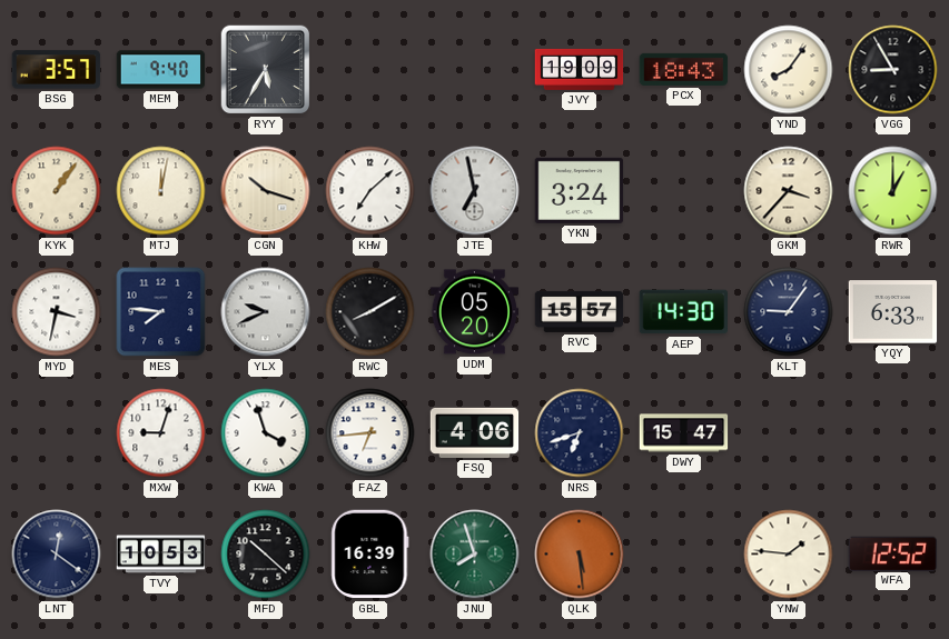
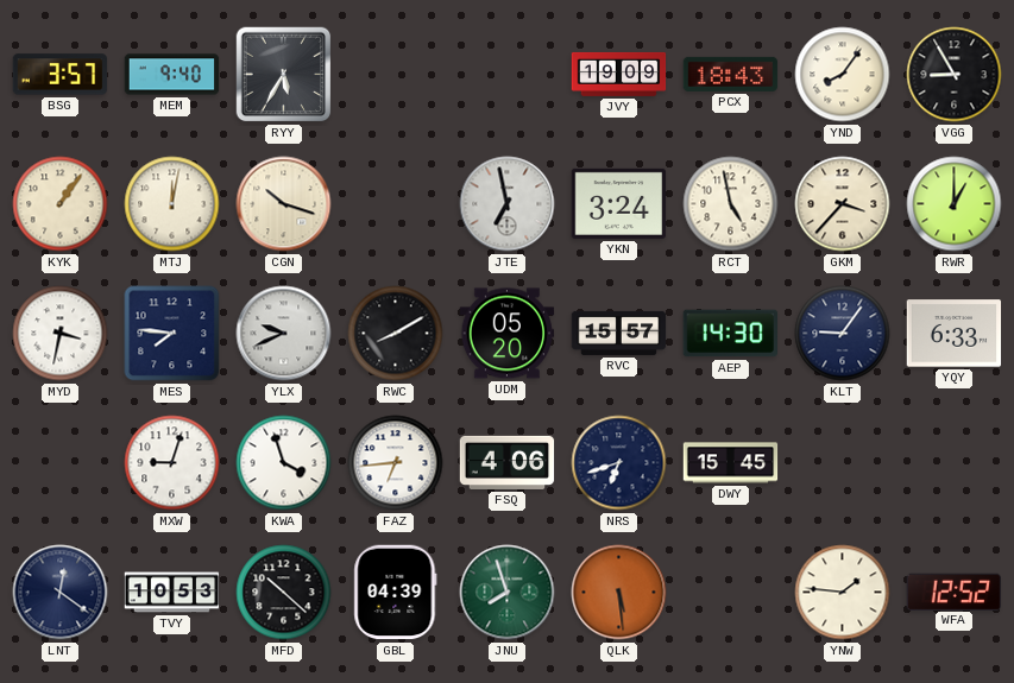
KHW: 7:08 -> none
RCT: none -> 4:58
DWY: 15:47 -> 15:45
GBL: 16:39 -> 04:39
